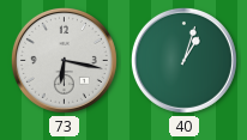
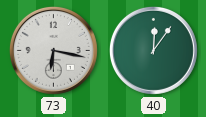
40: 1:03 -> 12:06
